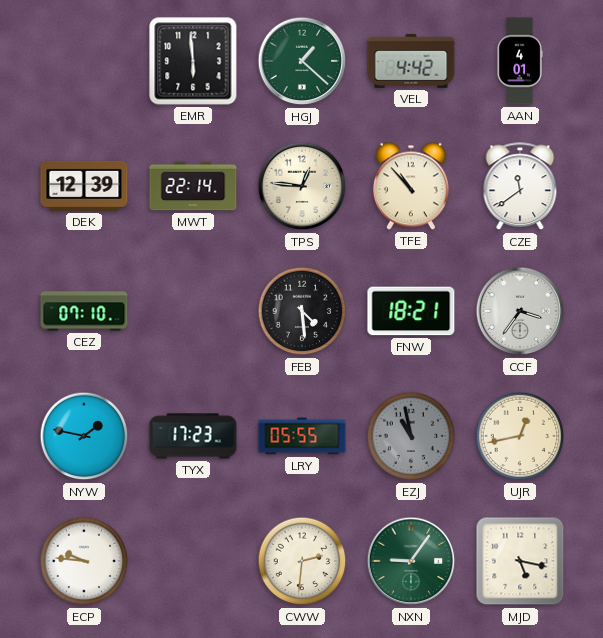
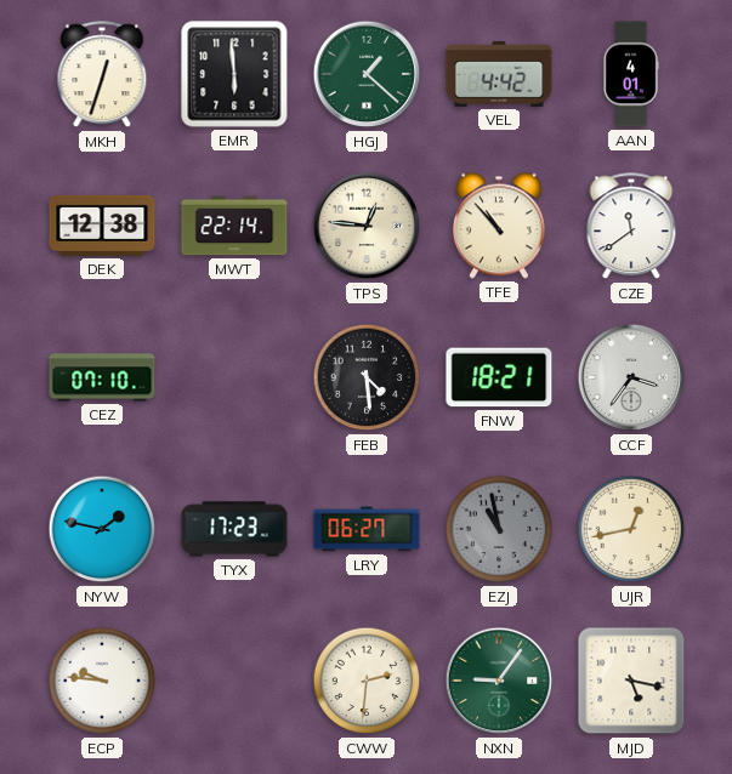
MKH: none -> 12:33
DEK: 12:39 -> 12:38
LRY: 05:55 -> 06:27
